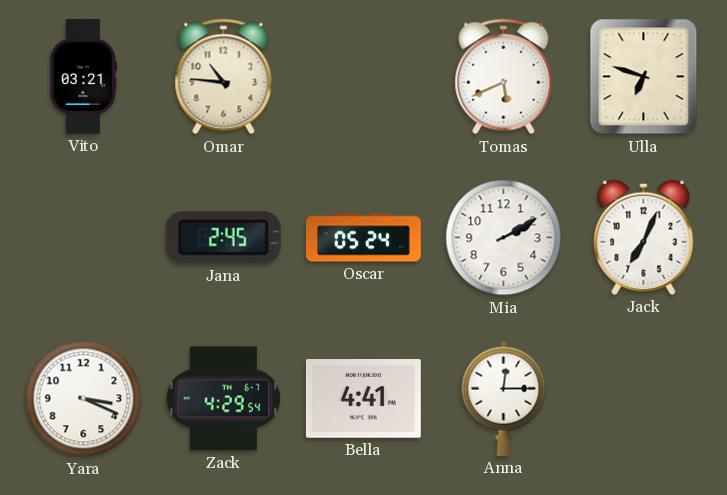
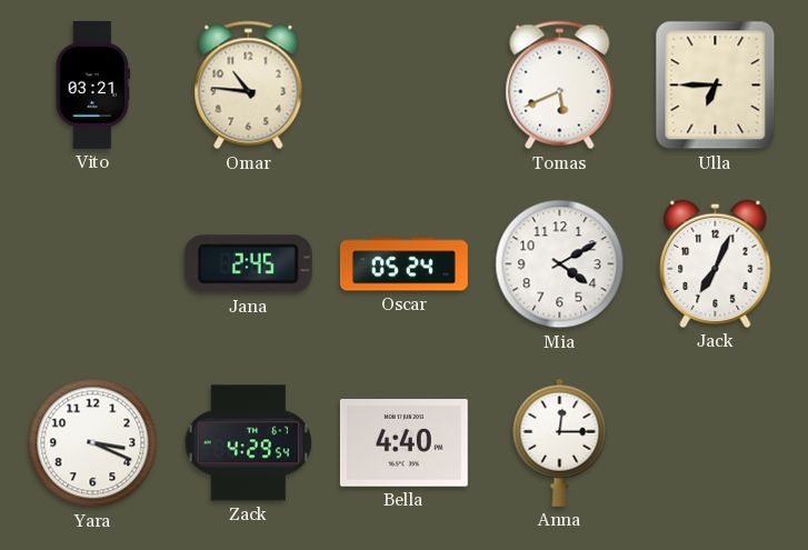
Ulla: 6:48 -> 6:45
Mia: 2:10 -> 4:10
Bella: 4:41 -> 4:40
